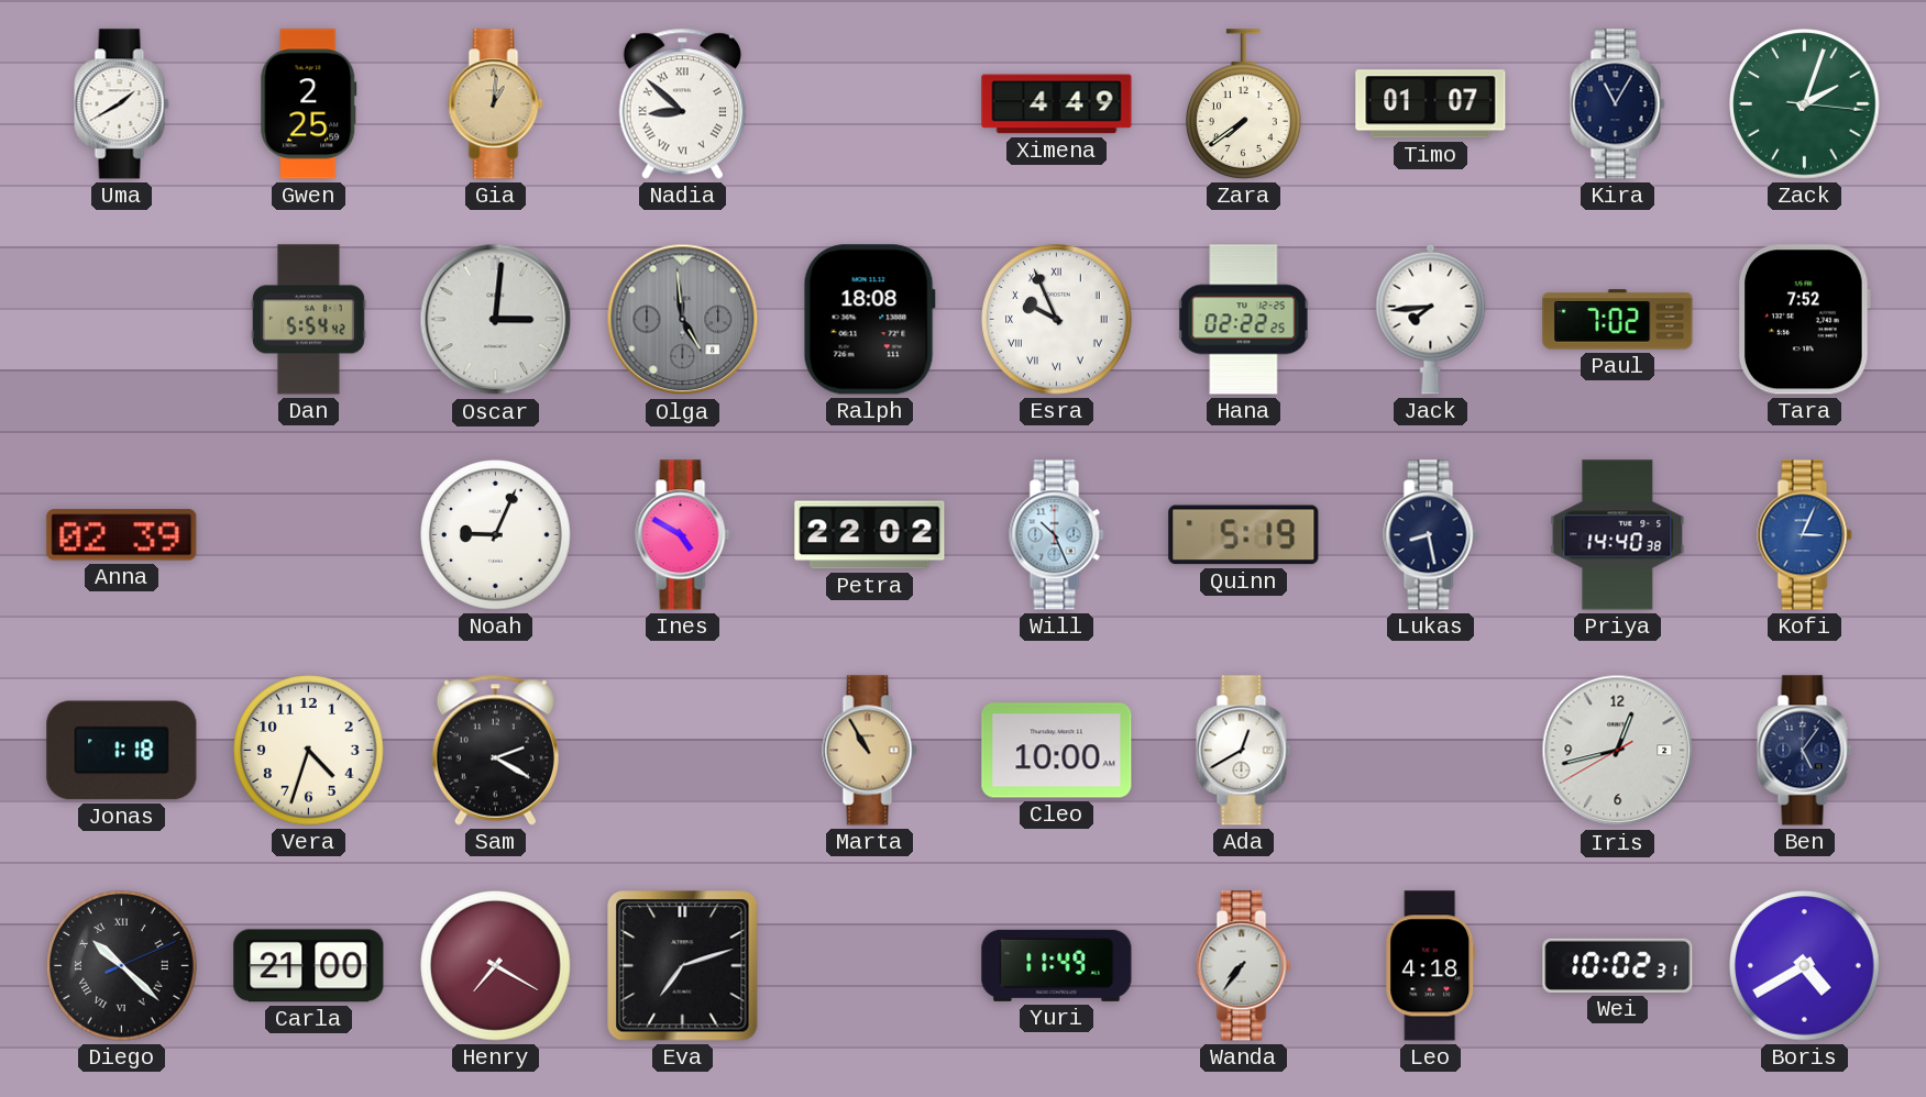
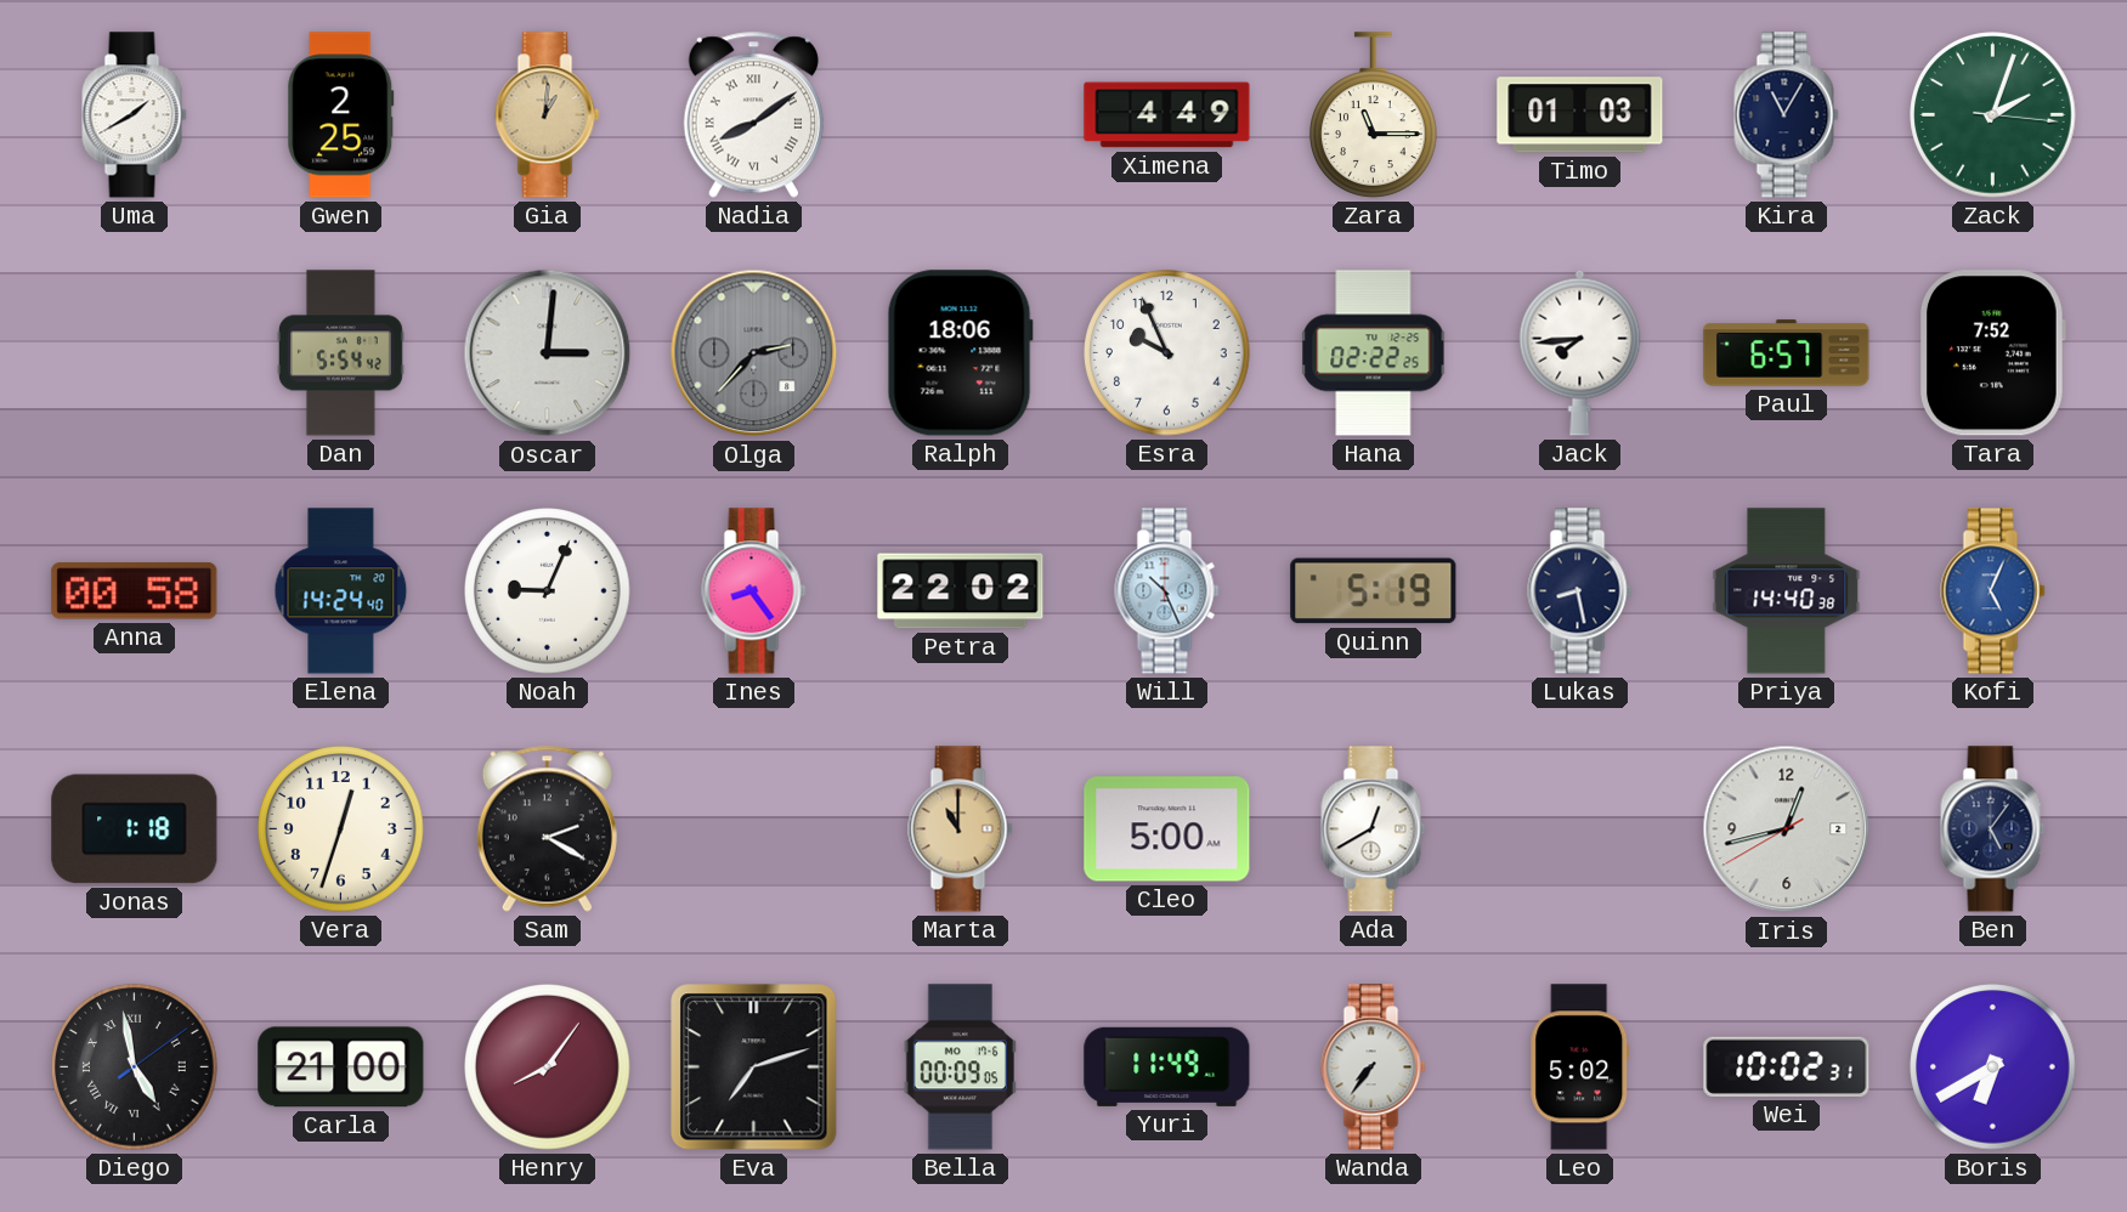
Nadia: 8:52 -> 8:09
Zara: 7:39 -> 11:15
Timo: 01:07 -> 01:03
Olga: 4:59 -> 2:37
Ralph: 18:08 -> 18:06
Esra numerals: Roman -> Arabic
Paul: 7:02 -> 6:57
Anna: 02:39 -> 00:58
Elena: none -> 14:24
Ines: 4:50 -> 8:24
Kofi: 3:04 -> 5:04
Vera: 4:33 -> 12:33
Marta: 10:55 -> 11:00
Cleo: 10:00 -> 5:00
Diego: 10:22 -> 4:58
Henry: 7:20 -> 8:06
Bella: none -> 00:09
Leo: 4:18 -> 5:02
Boris: 4:40 -> 6:40
